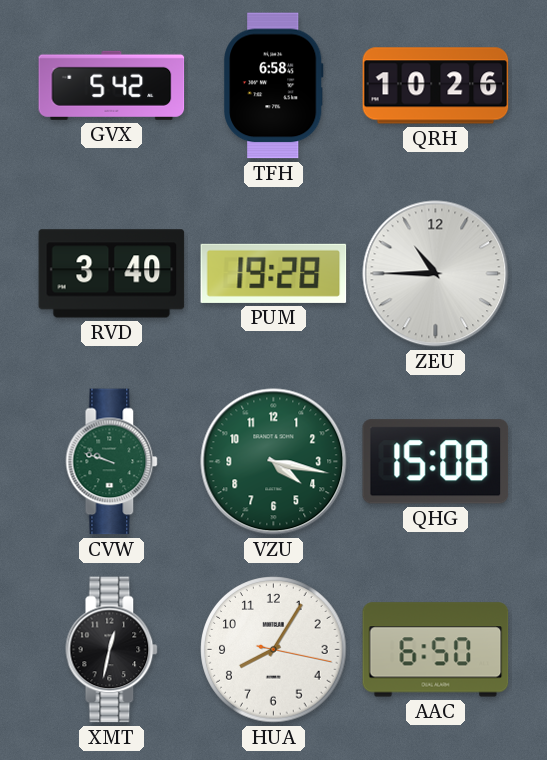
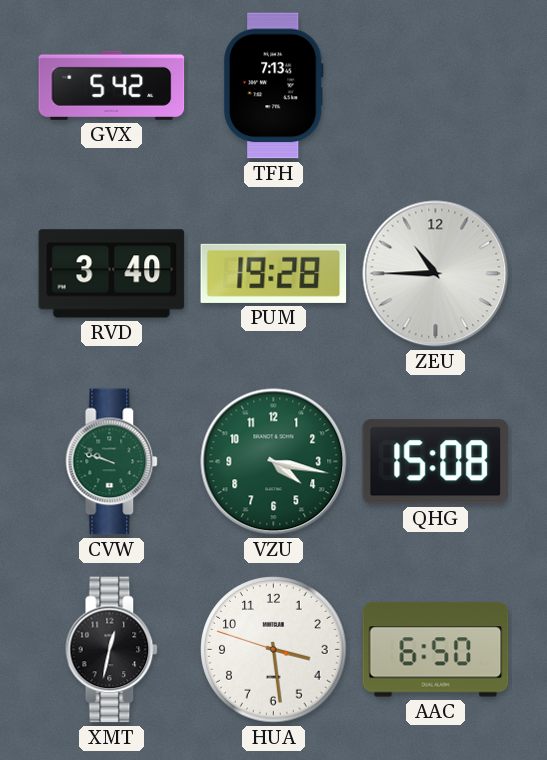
TFH: 6:58 -> 7:13
QRH: 10:26 -> none
HUA: 8:05 -> 3:28
